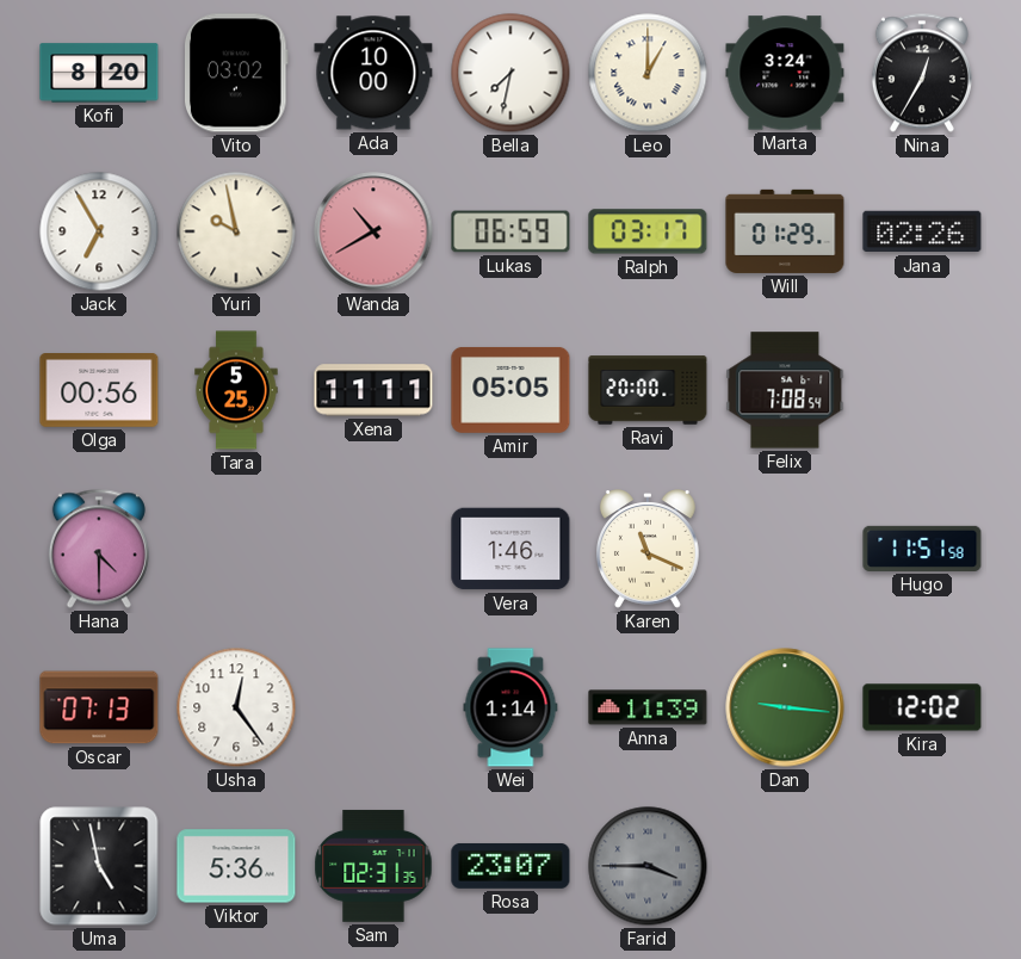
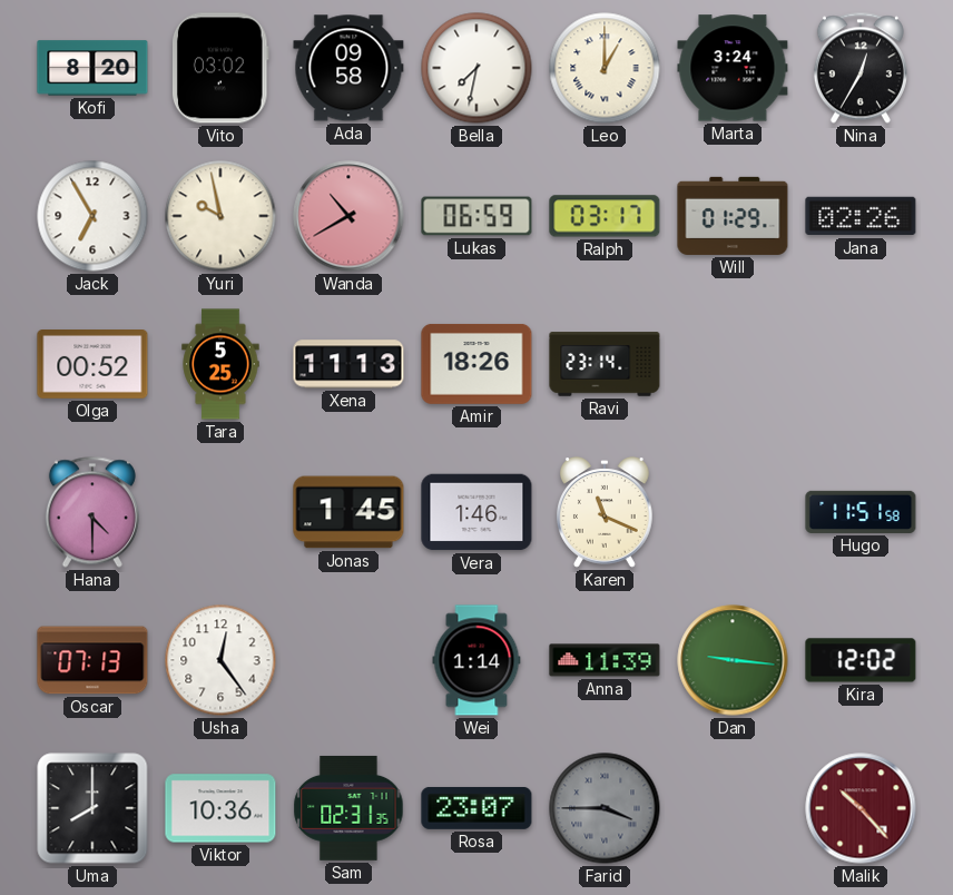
Ada: 10:00 -> 09:58
Olga: 00:56 -> 00:52
Xena: 11:11 -> 11:13
Amir: 05:05 -> 18:26
Ravi: 20:00 -> 23:14
Felix: 7:08 -> none
Jonas: none -> 1:45
Uma: 4:58 -> 8:00
Viktor: 5:36 -> 10:36
Malik: none -> 10:23
